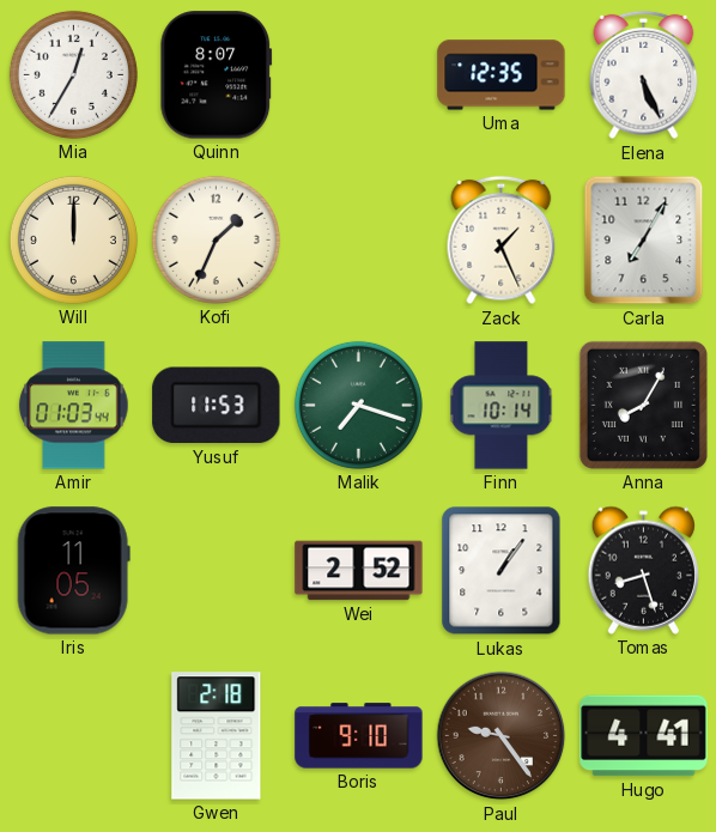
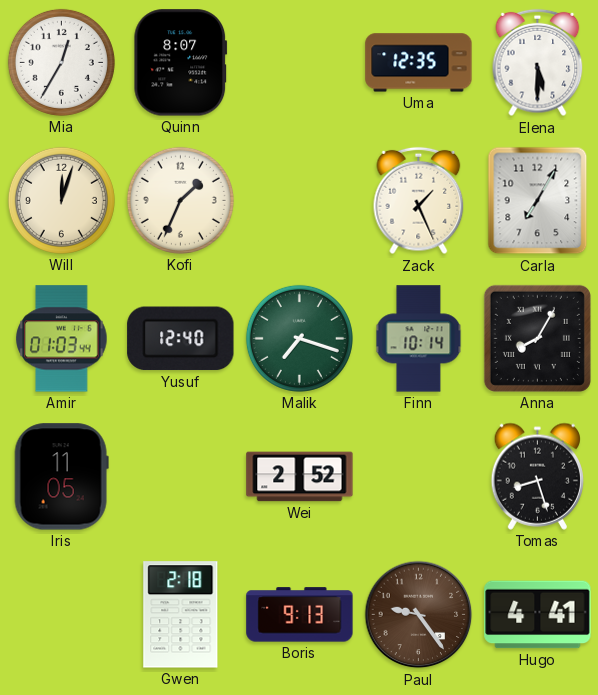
Elena: 5:26 -> 5:30
Will: 12:00 -> 12:03
Yusuf: 11:53 -> 12:40
Lukas: 1:06 -> none
Boris: 9:10 -> 9:13
